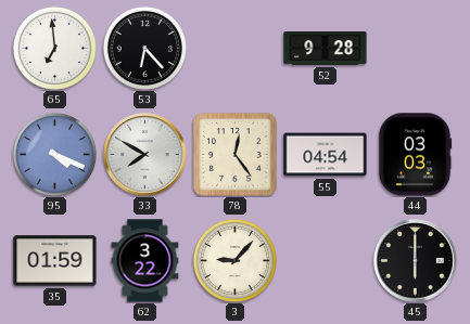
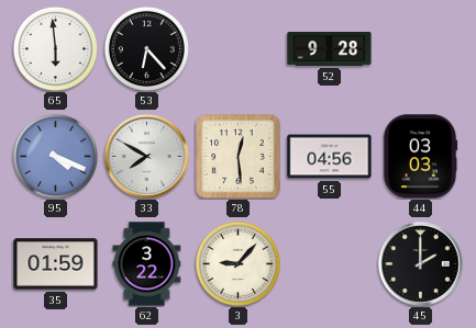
65: 6:59 -> 5:59
78: 12:24 -> 12:29
55: 04:54 -> 04:56
45: 6:00 -> 2:00
